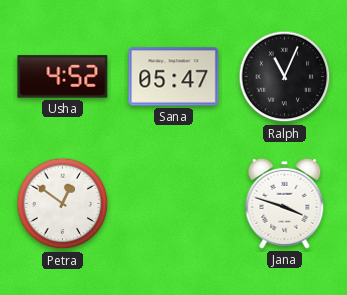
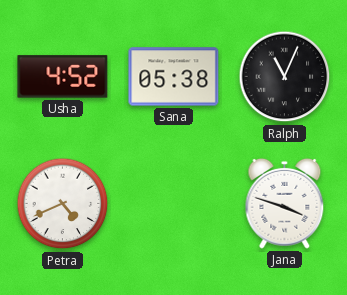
Sana: 05:47 -> 05:38
Petra: 12:51 -> 4:41
